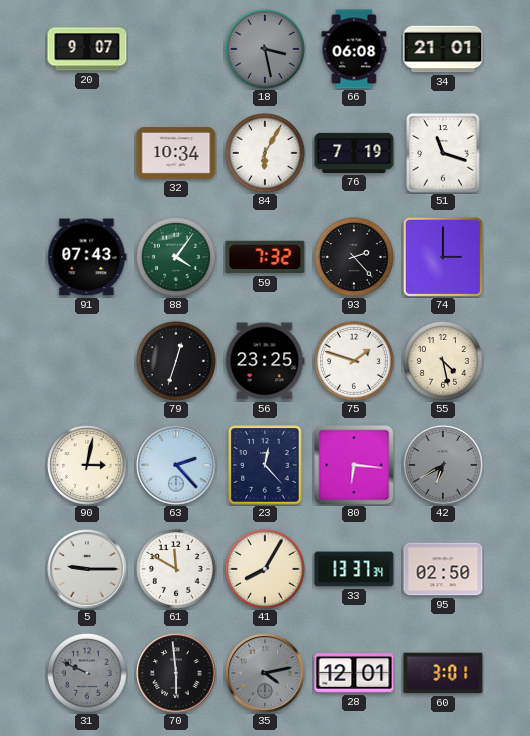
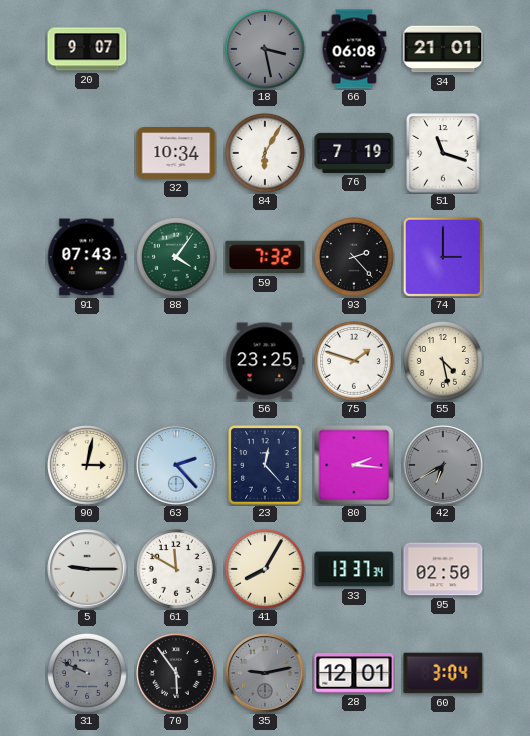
79: 12:33 -> none
80: 6:16 -> 2:16
70: 5:59 -> 5:54
35: 4:13 -> 9:13
60: 3:01 -> 3:04
